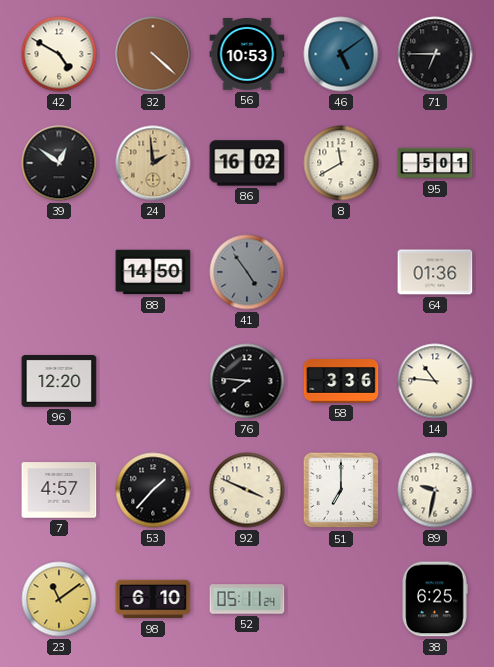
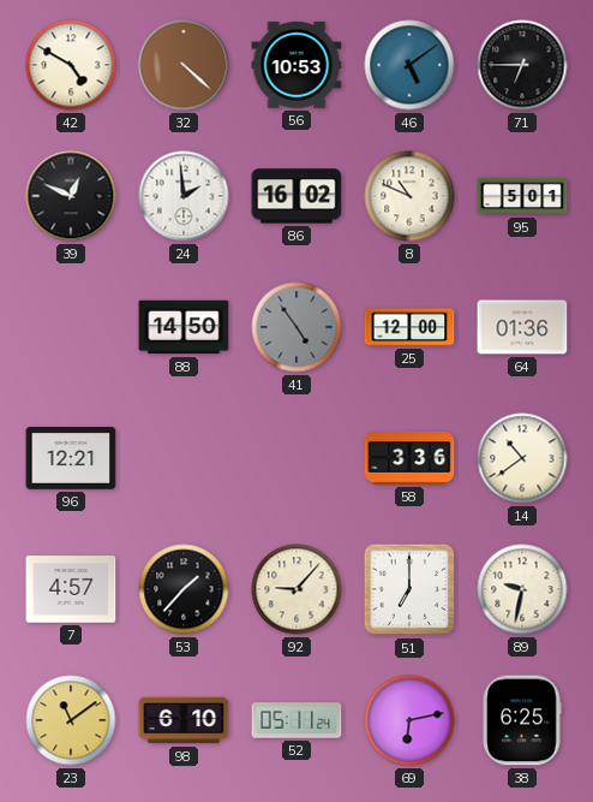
39: 12:51 -> 12:49
24 dial: champagne -> white
8: 11:40 -> 10:49
25: none -> 12:00
96: 12:20 -> 12:21
76: 7:46 -> none
14: 10:46 -> 10:39
92: 3:49 -> 9:07
69: none -> 6:13
